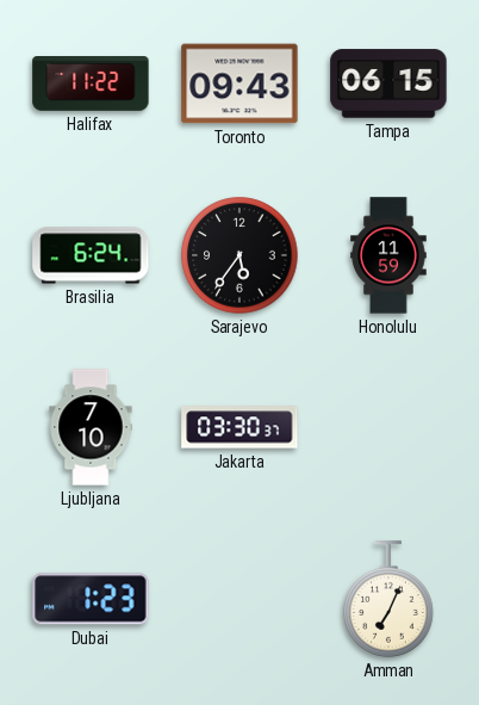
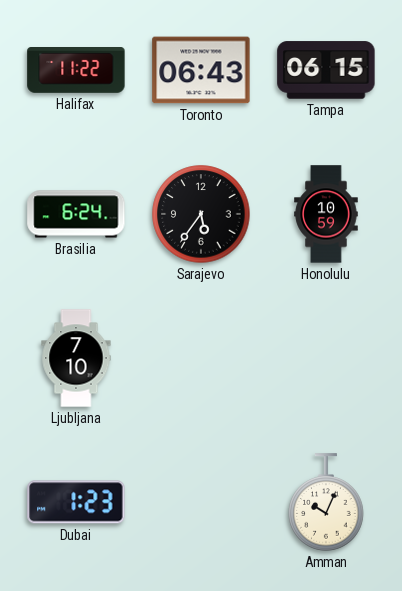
Toronto: 09:43 -> 06:43
Honolulu: 11:59 -> 10:59
Jakarta: 03:30 -> none
Amman: 7:04 -> 10:04
